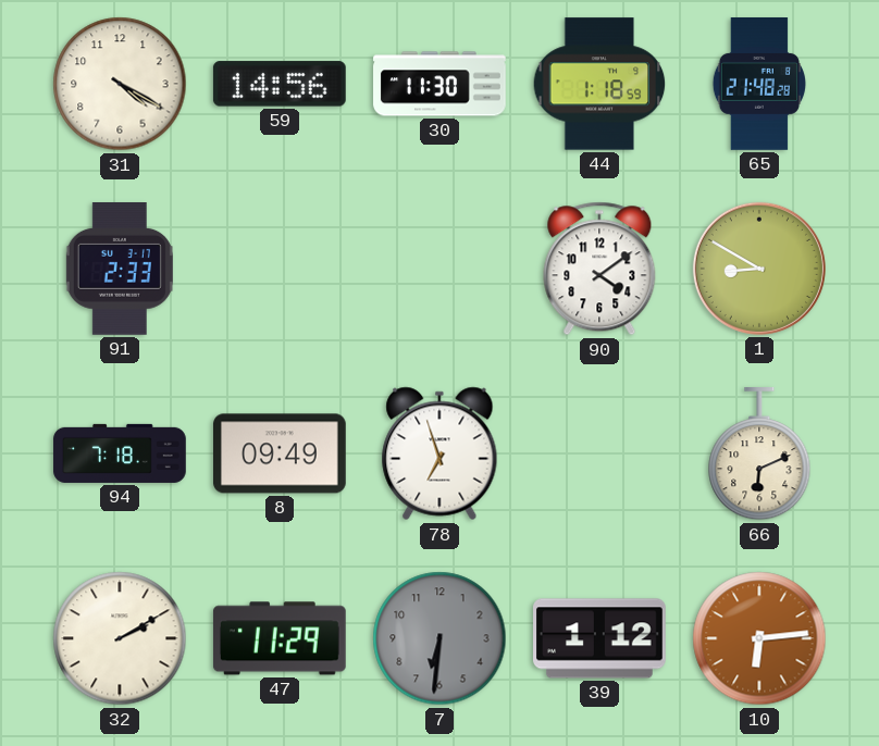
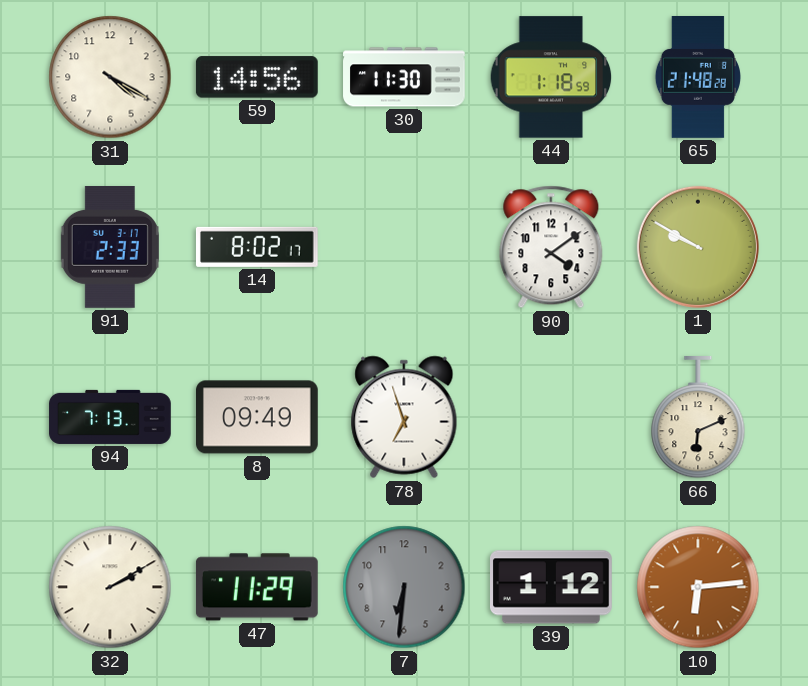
14: none -> 8:02
1: 8:50 -> 9:50
94: 7:18 -> 7:13
